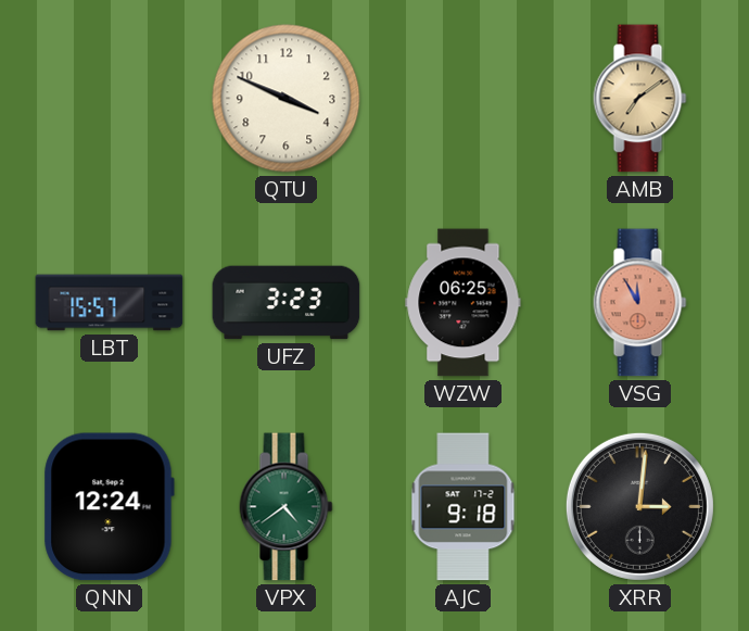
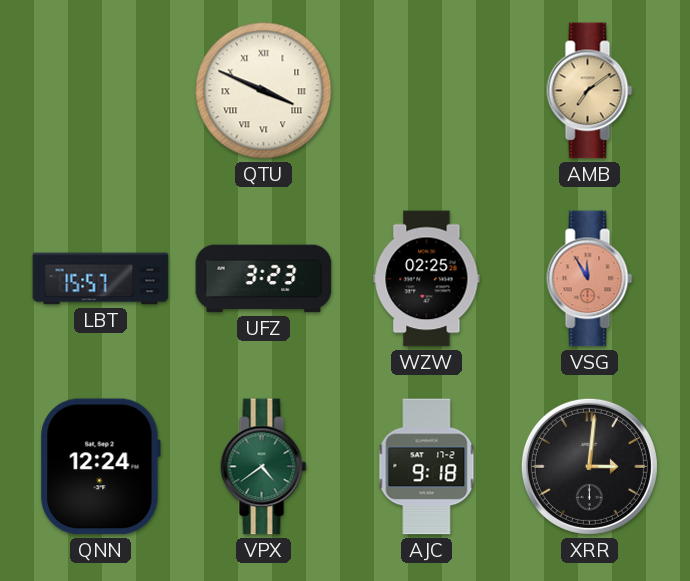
QTU numerals: Arabic -> Roman
WZW: 06:25 -> 02:25
